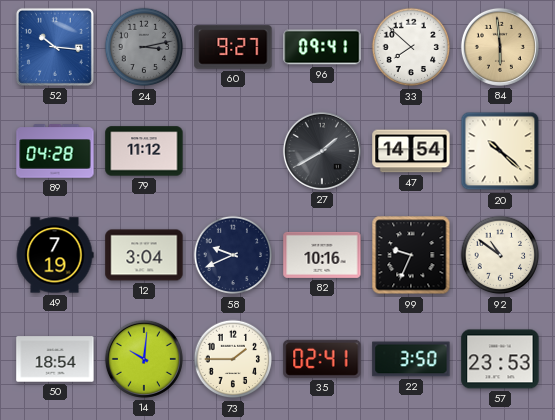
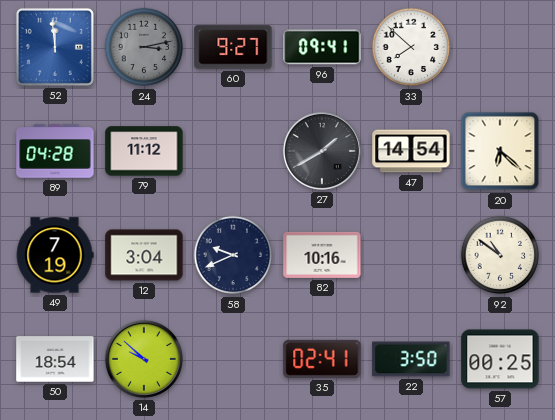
52: 10:16 -> 11:59
84: 5:59 -> none
20: 10:22 -> 6:22
99: 9:34 -> none
14: 10:01 -> 9:52
73: 1:45 -> none
57: 23:53 -> 00:25
